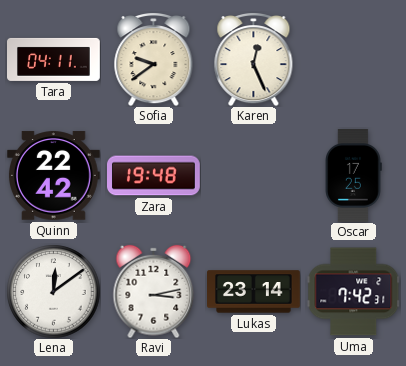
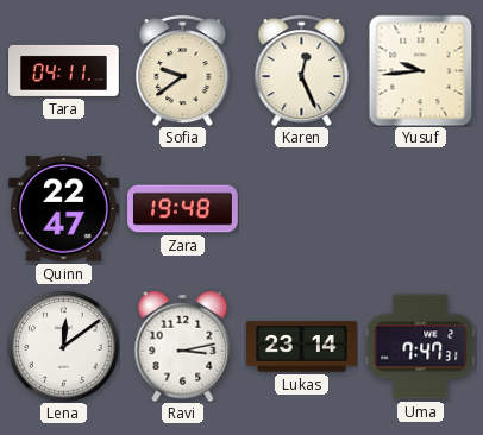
Yusuf: none -> 9:44
Quinn: 22:42 -> 22:47
Oscar: 17:25 -> none
Uma: 7:42 -> 7:47
